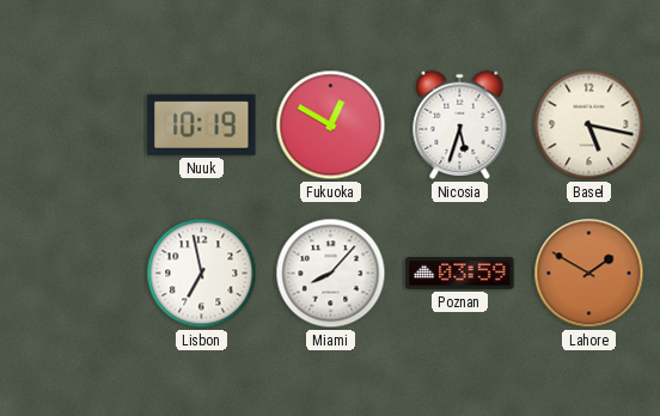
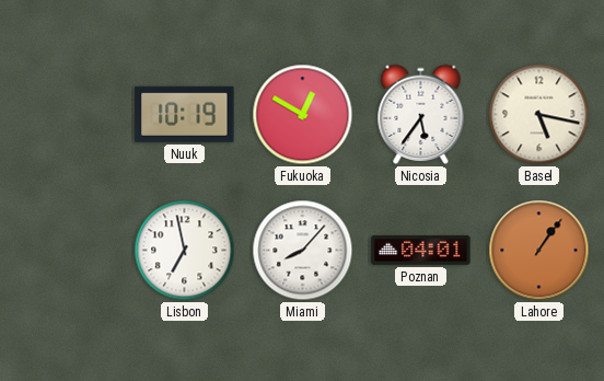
Nicosia: 5:33 -> 5:36
Poznan: 03:59 -> 04:01
Lahore: 1:50 -> 1:06
